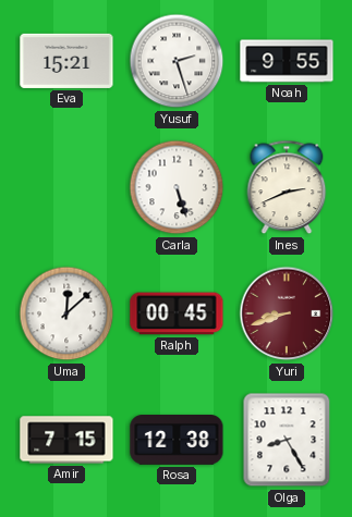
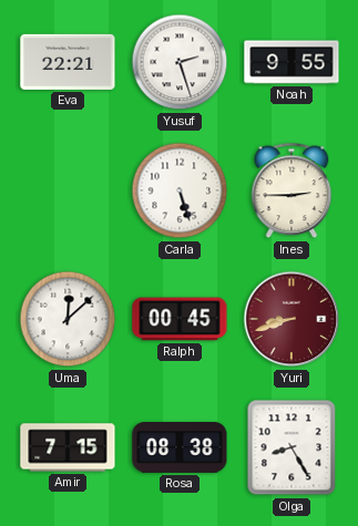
Eva: 15:21 -> 22:21
Ines: 2:41 -> 2:45
Rosa: 12:38 -> 08:38
